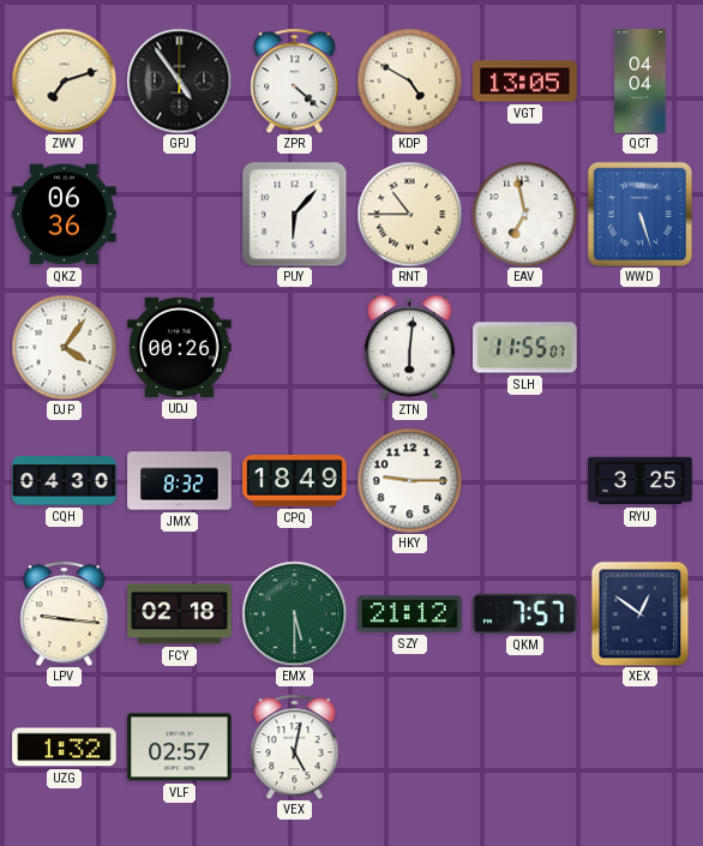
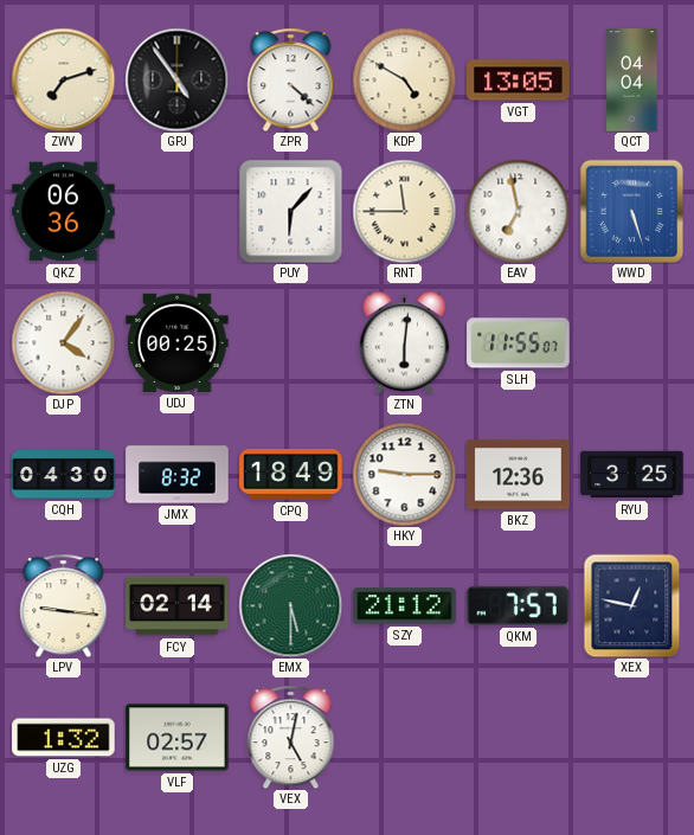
RNT: 10:45 -> 11:45
UDJ: 00:26 -> 00:25
BKZ: none -> 12:36
FCY: 02:18 -> 02:14
XEX: 12:51 -> 12:47
